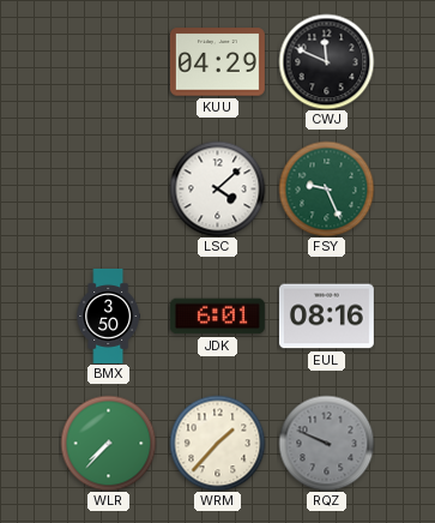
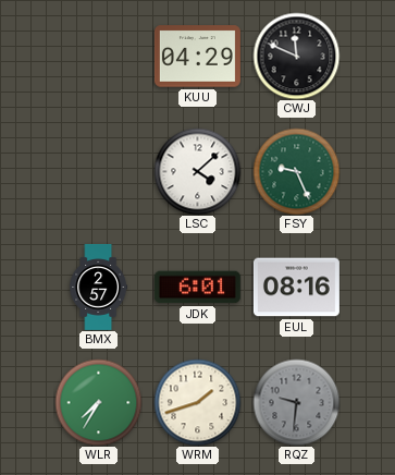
BMX: 3:50 -> 2:57
WLR: 7:37 -> 7:35
WRM: 1:37 -> 1:42
RQZ: 9:49 -> 9:31
